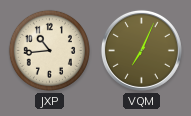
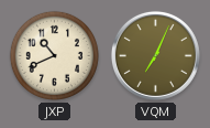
JXP: 10:44 -> 10:41
